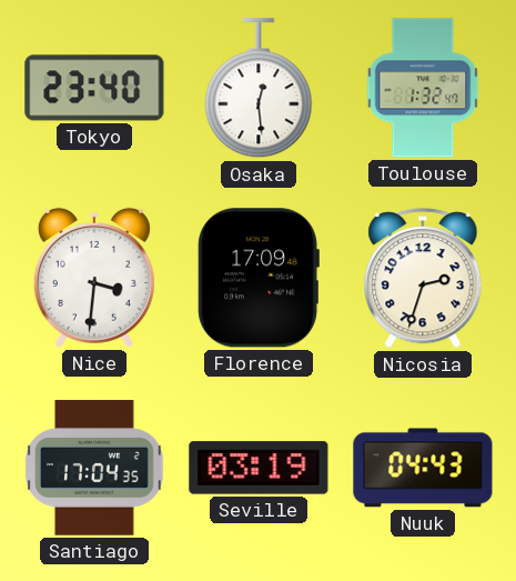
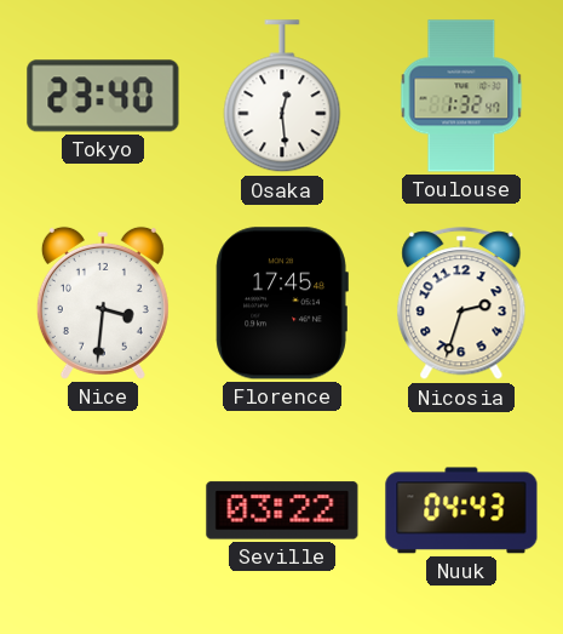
Florence: 17:09 -> 17:45
Santiago: 17:04 -> none
Seville: 03:19 -> 03:22
